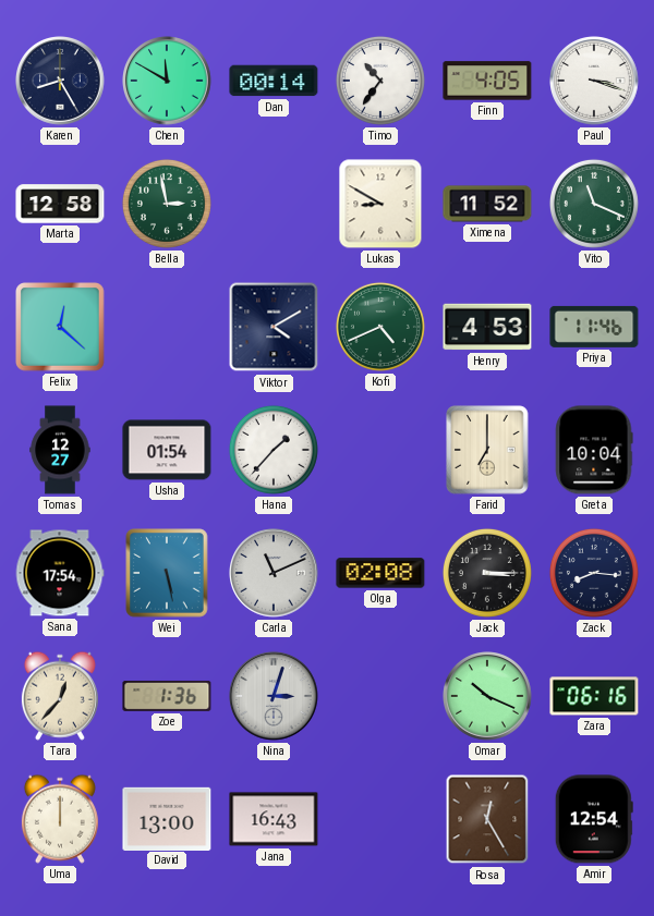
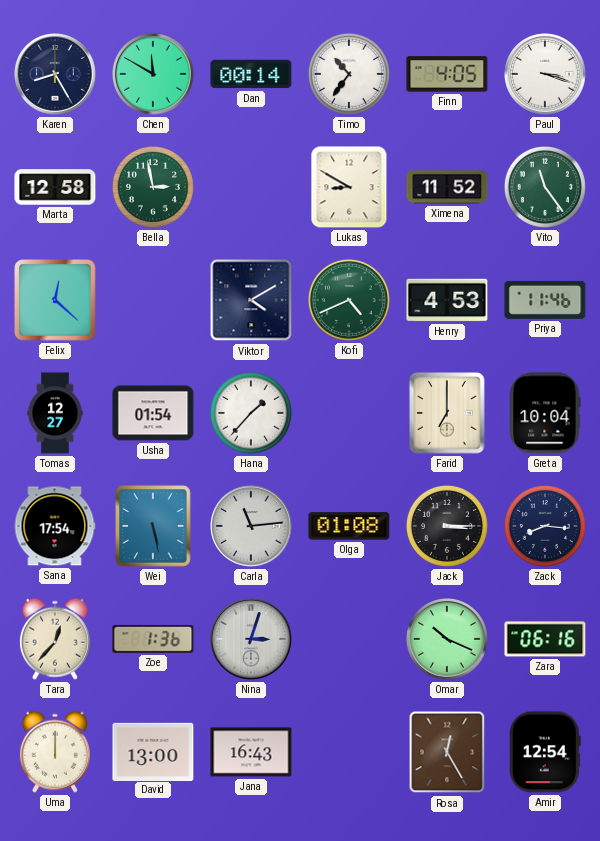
Vito: 11:19 -> 11:24
Carla: 11:11 -> 11:14
Olga: 02:08 -> 01:08
